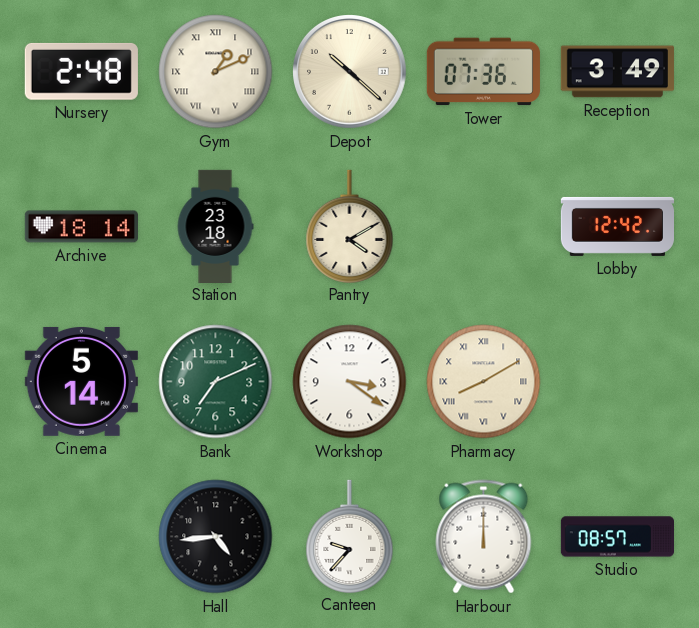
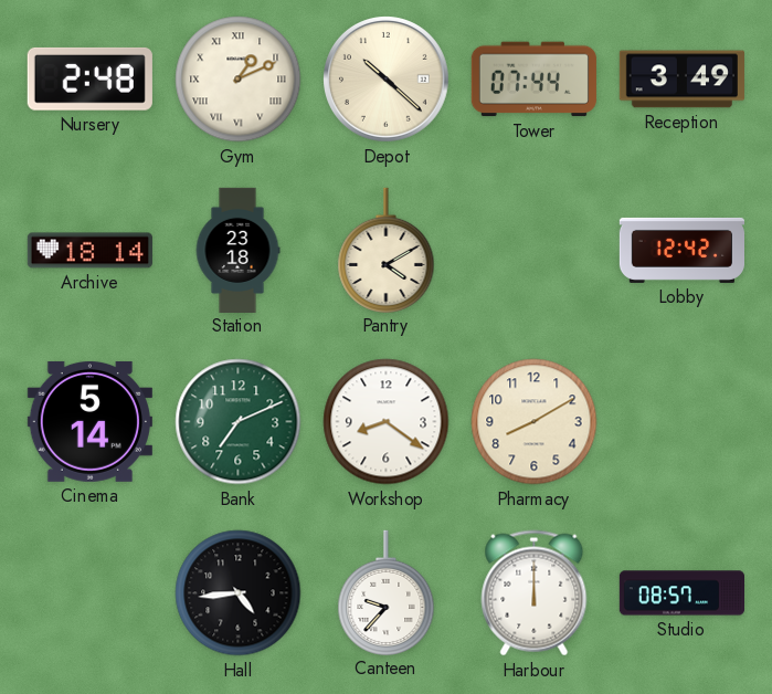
Tower: 07:36 -> 07:44
Workshop: 3:21 -> 8:21
Pharmacy numerals: Roman -> Arabic
